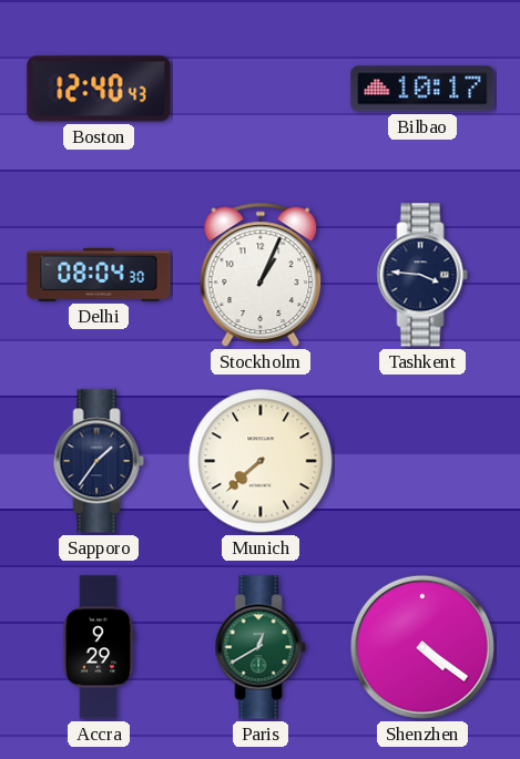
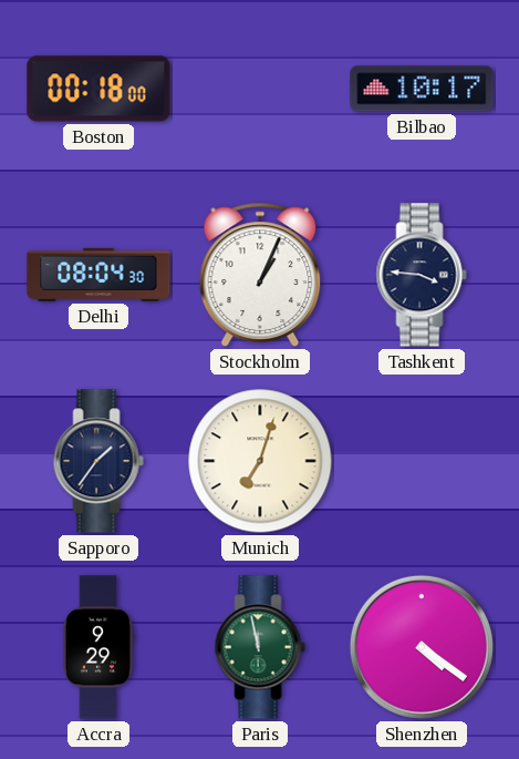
Boston: 12:40 -> 00:18
Munich: 7:38 -> 7:03
Paris: 12:40 -> 11:58
